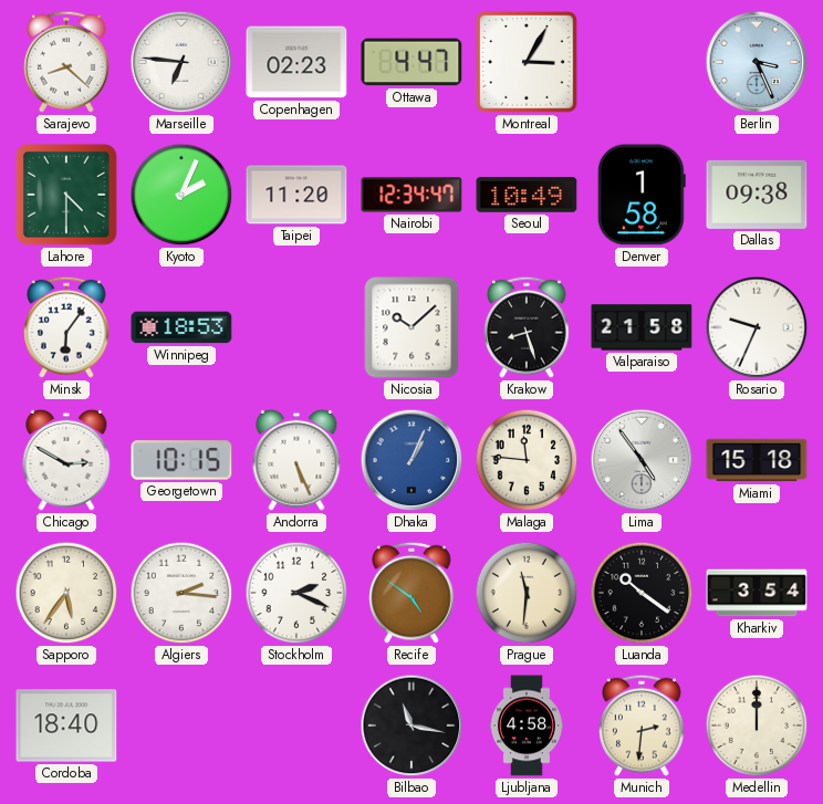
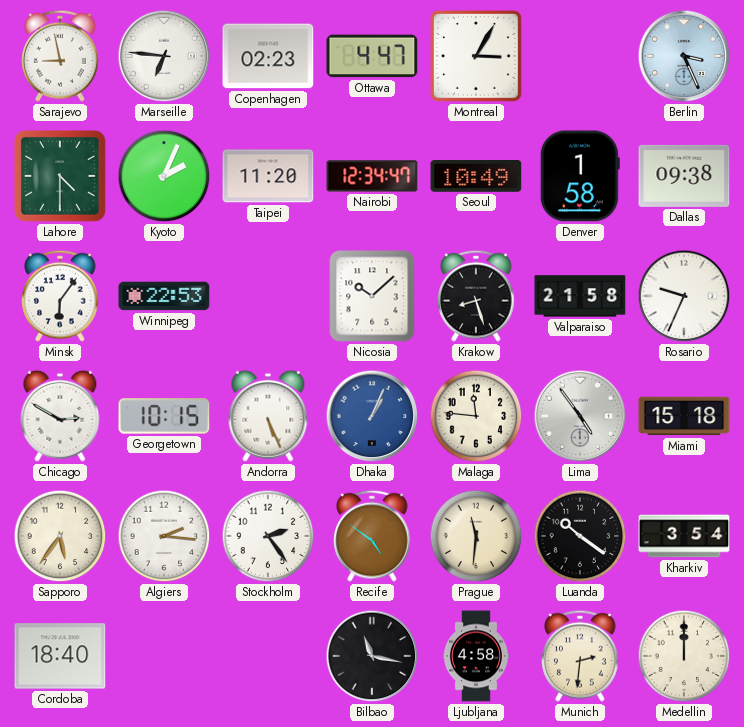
Sarajevo: 8:22 -> 8:58
Winnipeg: 18:53 -> 22:53
Stockholm: 2:19 -> 2:24
